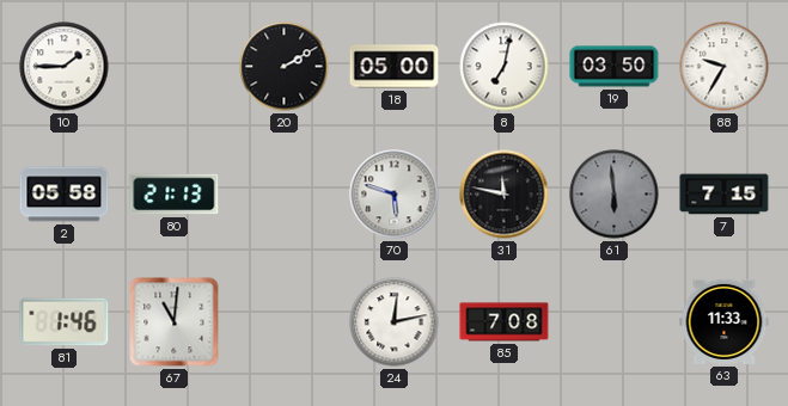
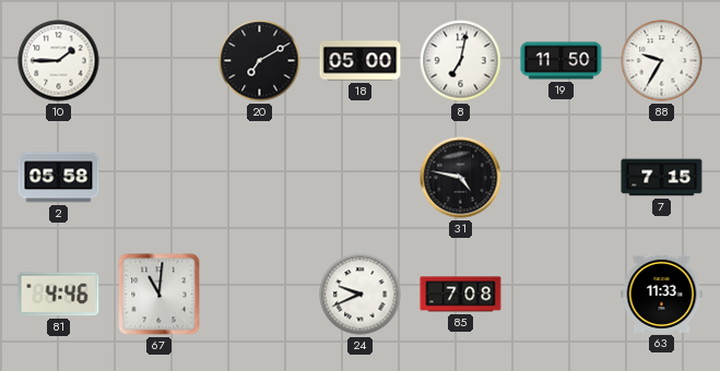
20: 2:10 -> 7:10
19: 03:50 -> 11:50
80: 21:13 -> none
70: 5:48 -> none
31: 11:47 -> 4:47
61: 5:59 -> none
81: 1:46 -> 4:46
24: 12:13 -> 9:41
